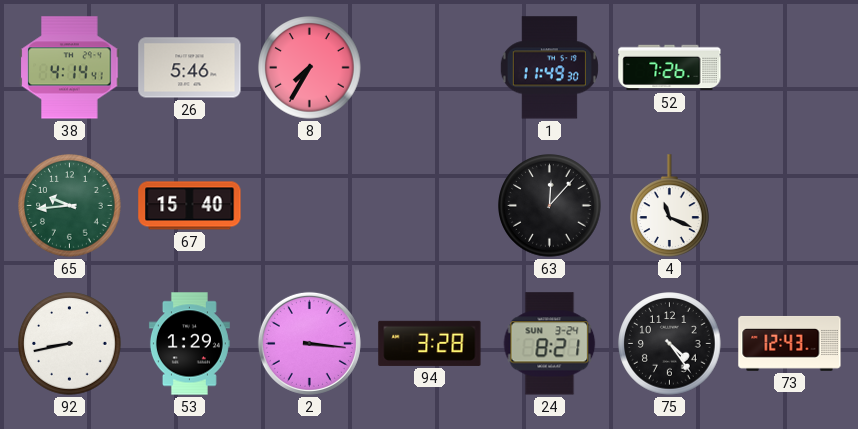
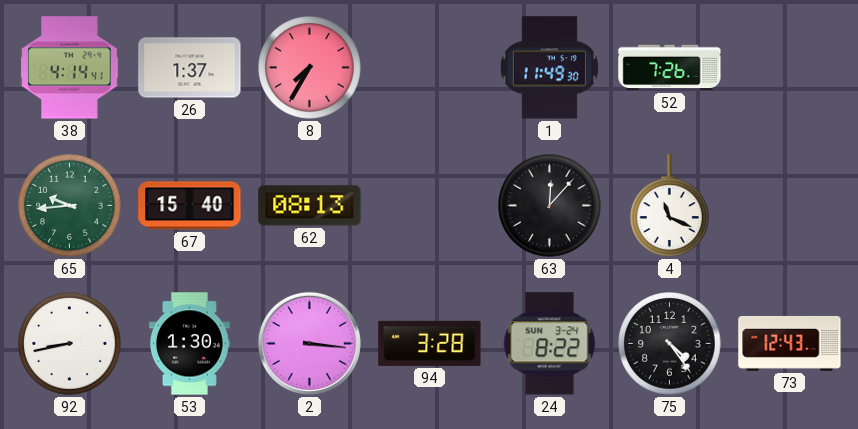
26: 5:46 -> 1:37
62: none -> 08:13
53: 1:29 -> 1:30
24: 8:21 -> 8:22
